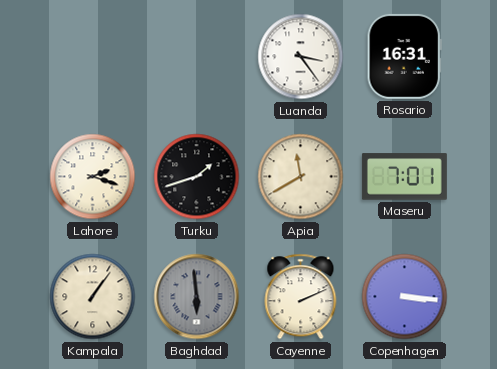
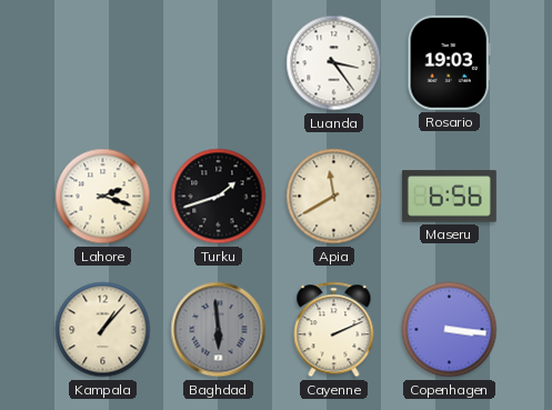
Rosario: 16:31 -> 19:03
Maseru: 7:01 -> 6:56
Kampala: 1:06 -> 1:07
